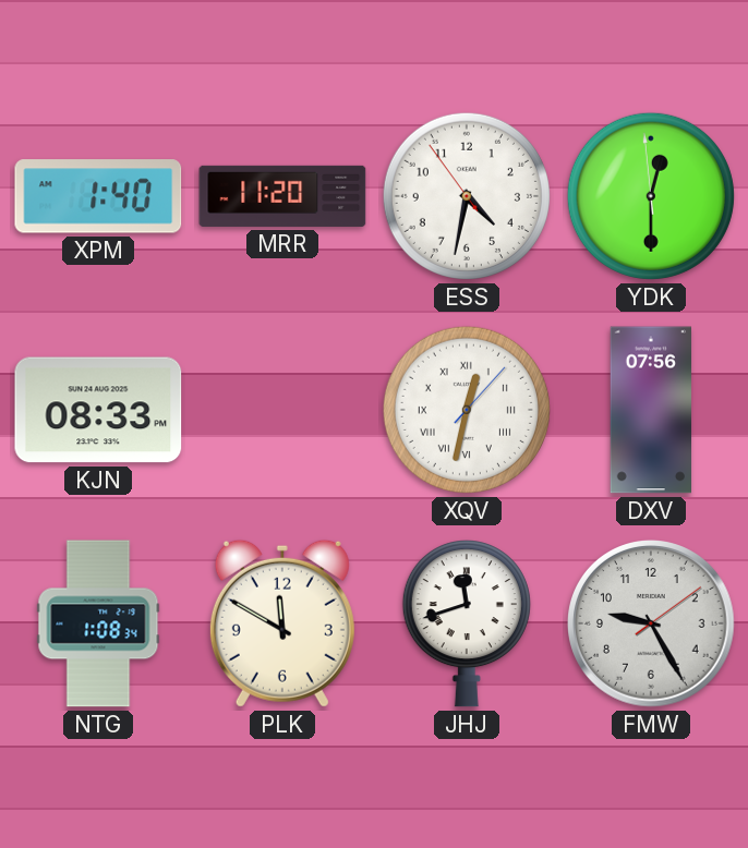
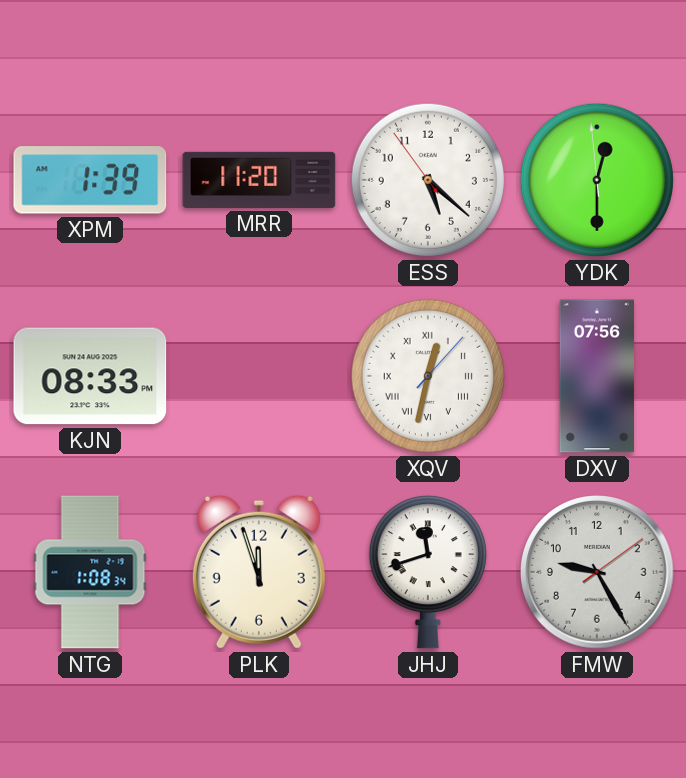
XPM: 1:40 -> 1:39
ESS: 4:31 -> 5:21
PLK: 11:50 -> 11:57
